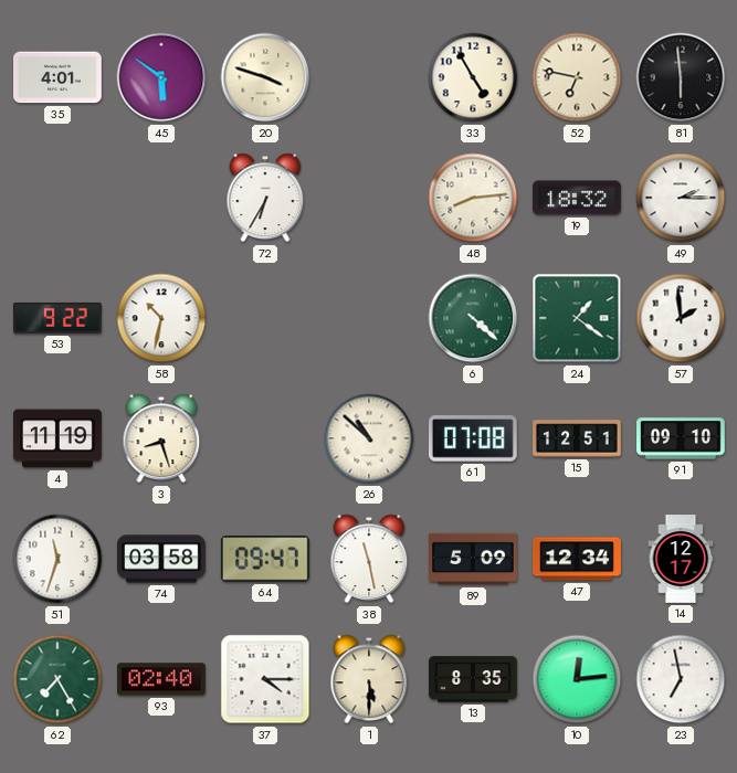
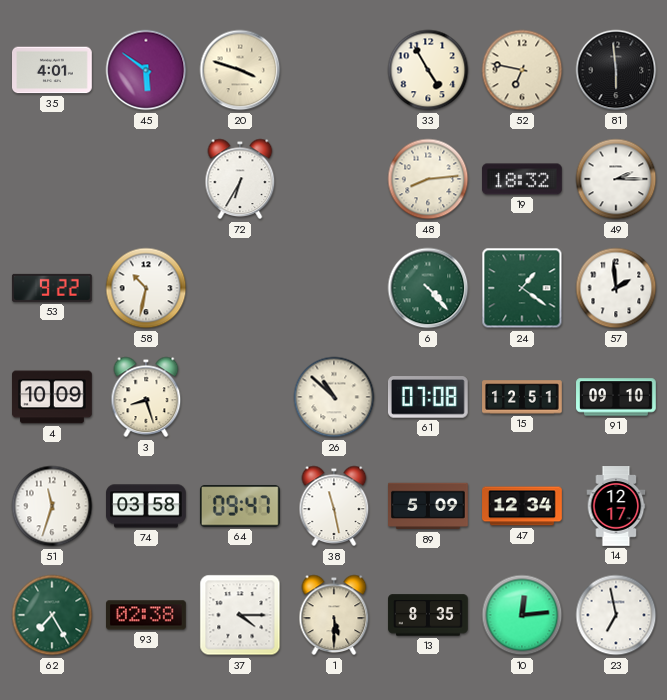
6: 4:22 -> 4:23
4: 11:19 -> 10:09
93: 02:40 -> 02:38
